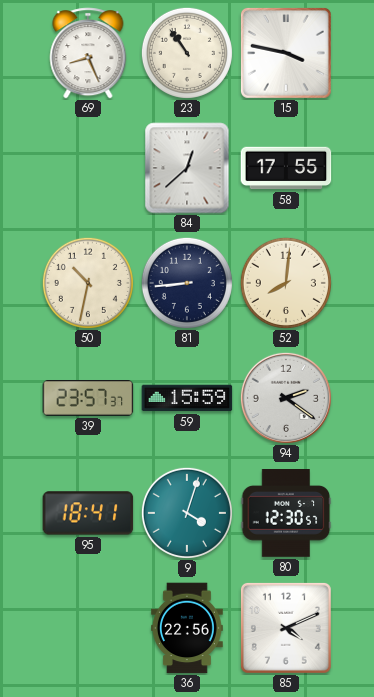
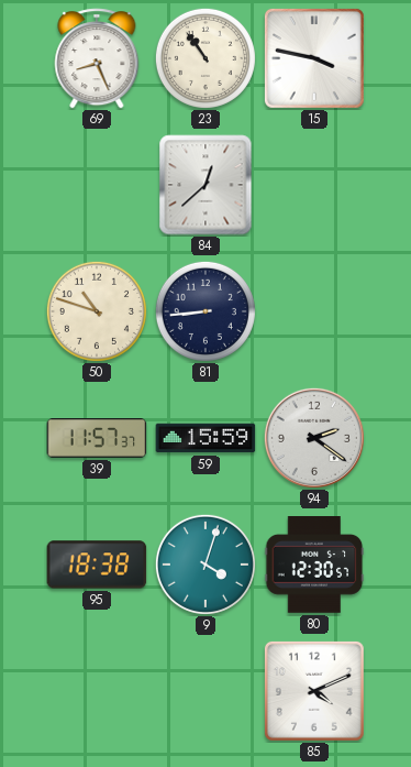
58: 17:55 -> none
50: 10:32 -> 10:48
52: 8:01 -> none
39: 23:57 -> 11:57
95: 18:41 -> 18:38
36: 22:56 -> none
